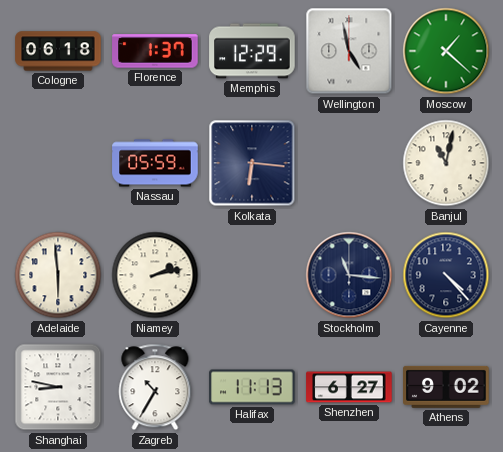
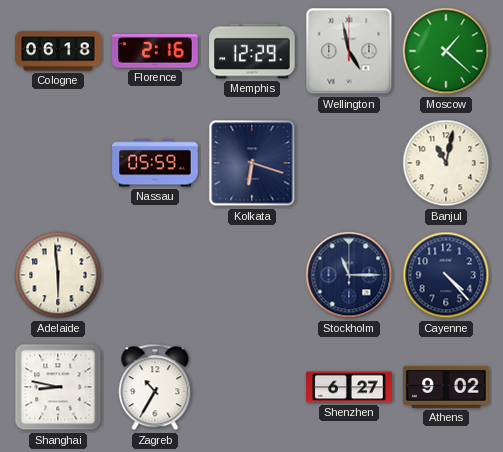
Florence: 1:37 -> 2:16
Kolkata: 6:16 -> 6:18
Niamey: 2:13 -> none
Stockholm: 11:16 -> 11:15
Halifax: 11:13 -> none
